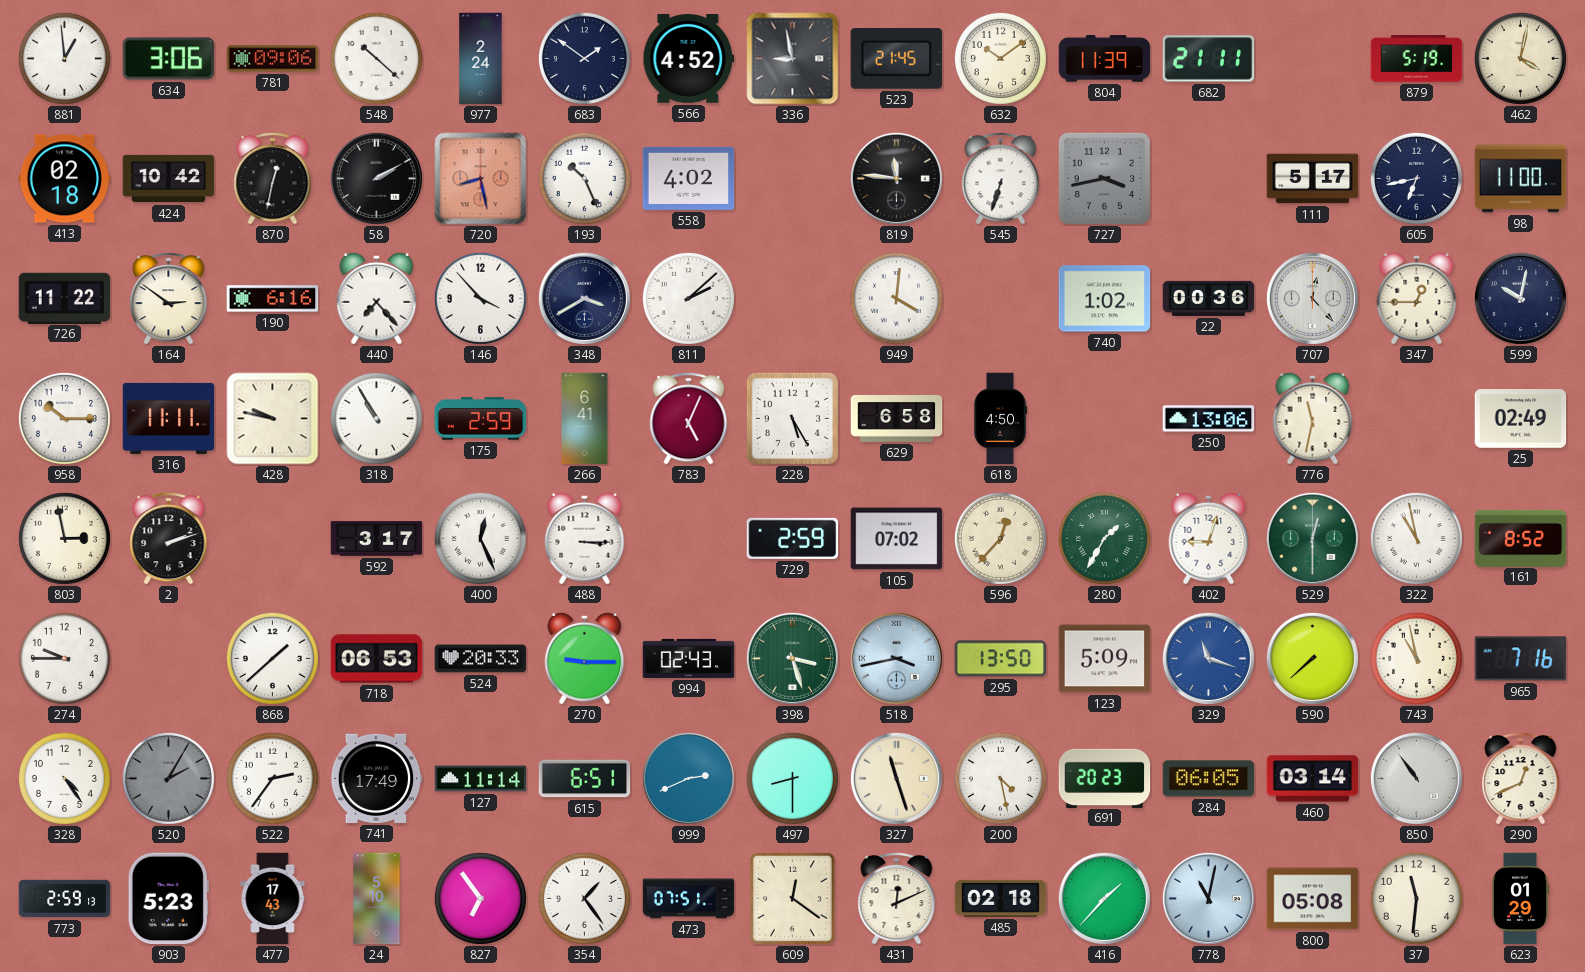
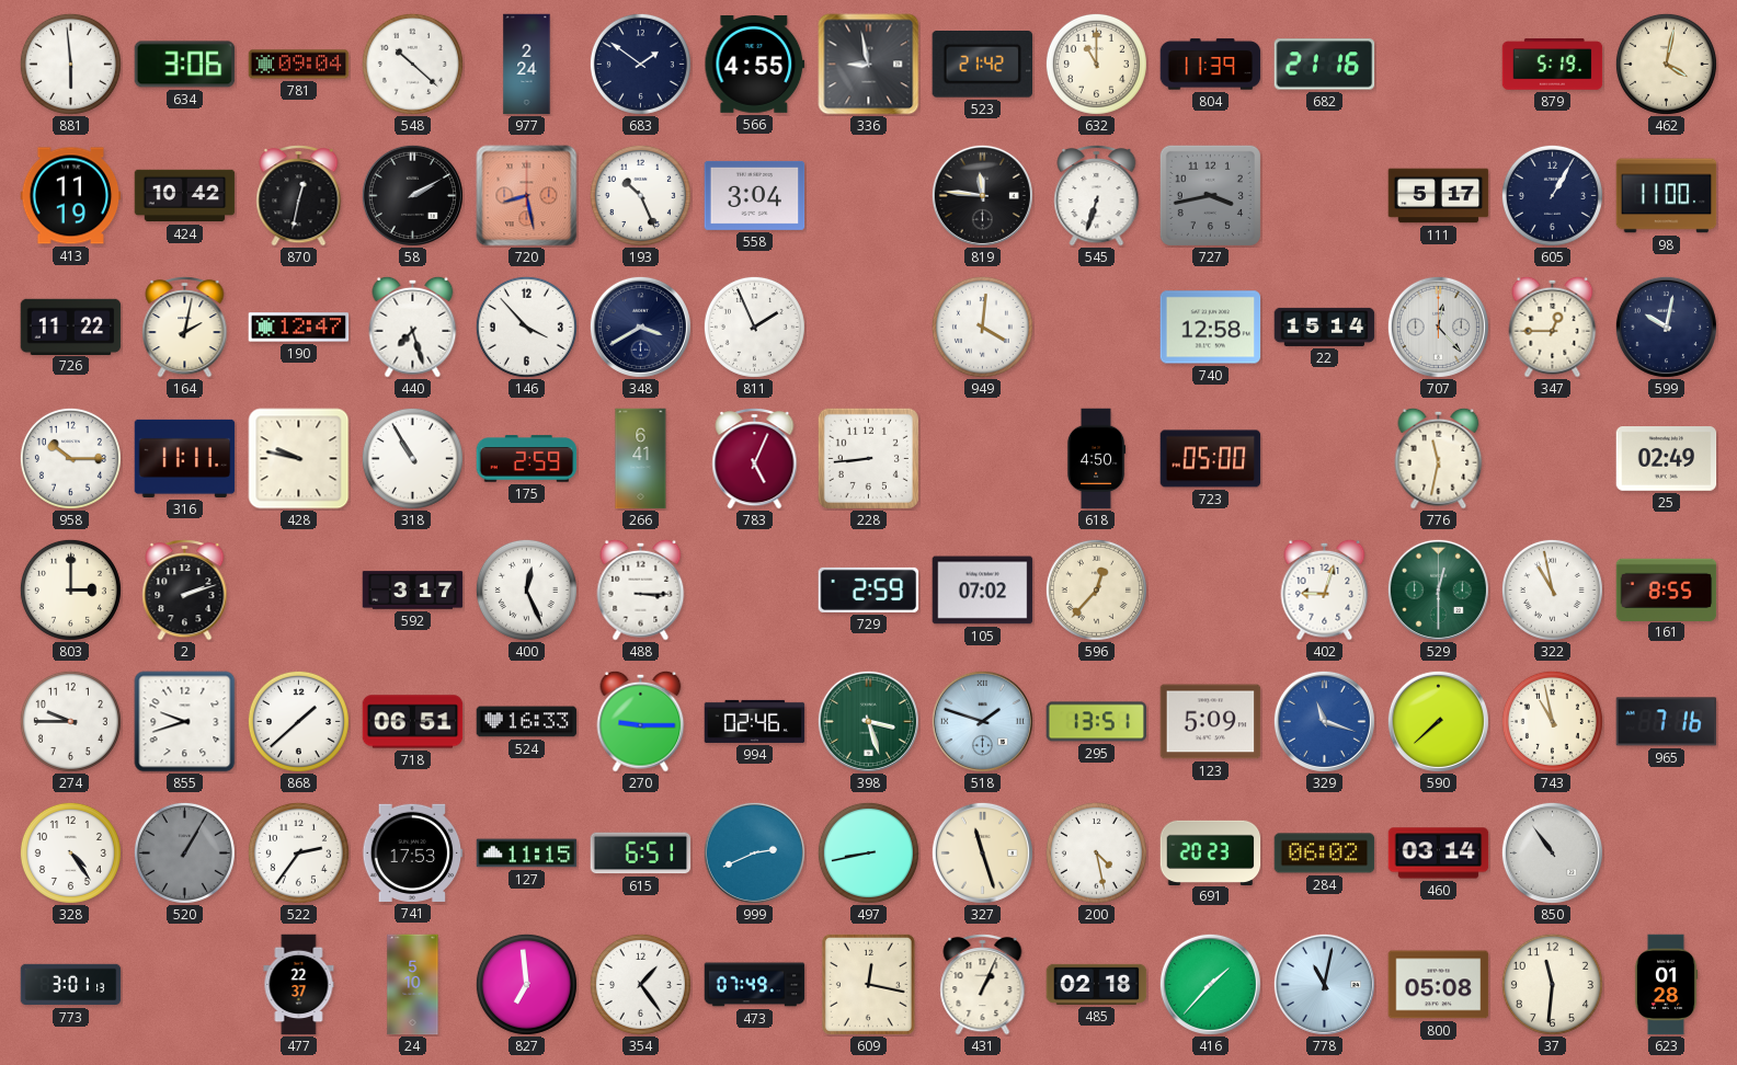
881: 12:59 -> 5:59
781: 09:06 -> 09:04
566: 4:52 -> 4:55
523: 21:45 -> 21:42
632: 10:09 -> 11:00
682: 21:11 -> 21:16
413: 02:18 -> 11:19
558: 4:02 -> 3:04
605: 6:43 -> 1:05
164: 2:51 -> 2:02
190: 6:16 -> 12:47
440: 7:23 -> 7:27
811: 2:08 -> 1:56
740: 1:02 -> 12:58
22: 00:36 -> 15:14
228: 5:25 -> 8:44
629: 6:58 -> none
723: none -> 05:00
250: 13:06 -> none
803: 2:58 -> 3:00
280: 1:35 -> none
161: 8:52 -> 8:55
855: none -> 9:42
718: 06:53 -> 06:51
524: 20:33 -> 16:33
994: 02:43 -> 02:46
518: 3:43 -> 1:48
295: 13:50 -> 13:51
520: 2:05 -> 1:05
741: 17:49 -> 17:53
127: 11:14 -> 11:15
497: 8:30 -> 8:43
284: 06:05 -> 06:02
290: 12:41 -> none
773: 2:59 -> 3:01
903: 5:23 -> none
477: 17:43 -> 22:37
827: 6:54 -> 6:59
473: 07:51 -> 07:49
609: 12:21 -> 12:17
431: 12:11 -> 1:04
623: 01:29 -> 01:28
